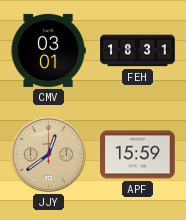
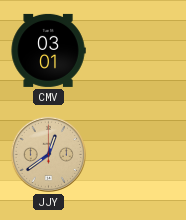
FEH: 18:31 -> none
APF: 15:59 -> none
